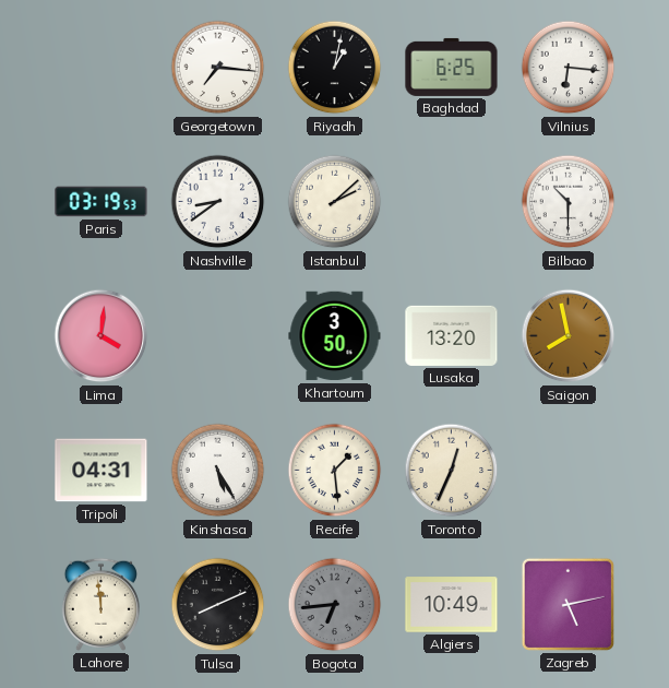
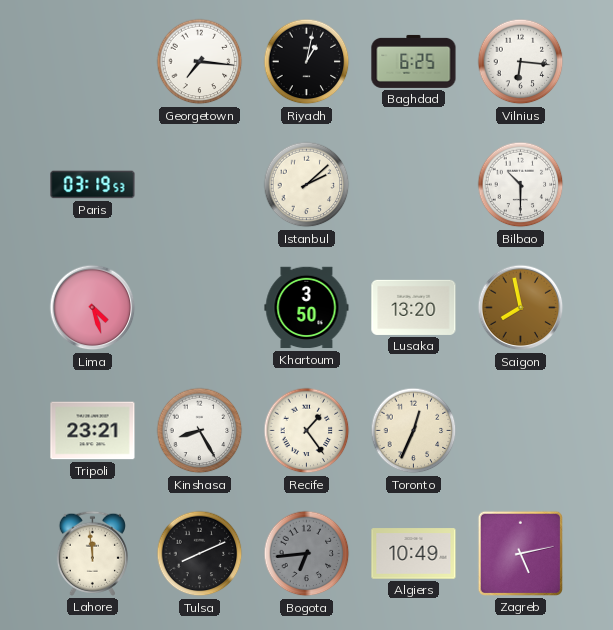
Nashville: 8:39 -> none
Lima: 4:01 -> 4:27
Tripoli: 04:31 -> 23:21
Kinshasa: 5:25 -> 8:25
Recife: 1:29 -> 1:24
